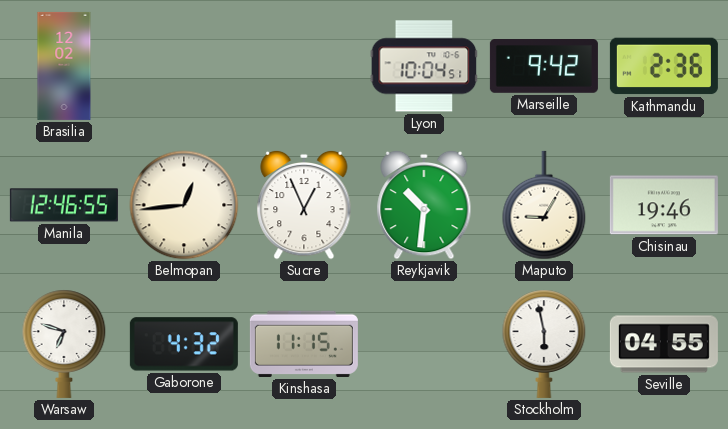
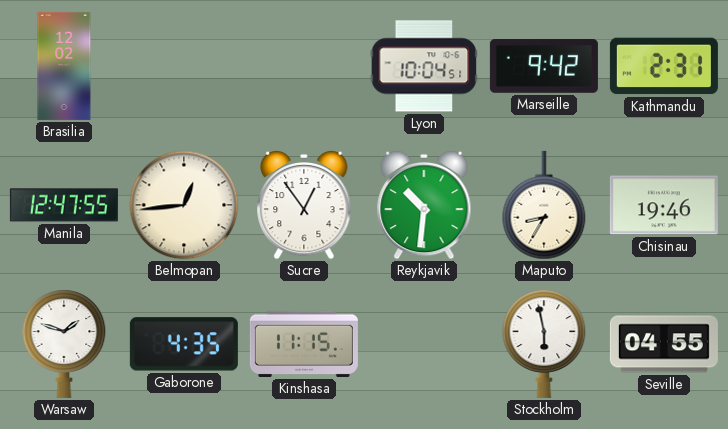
Kathmandu: 2:36 -> 2:31
Manila: 12:46 -> 12:47
Sucre: 12:56 -> 12:54
Maputo: 9:05 -> 8:35
Warsaw: 6:48 -> 1:48
Gaborone: 4:32 -> 4:35
